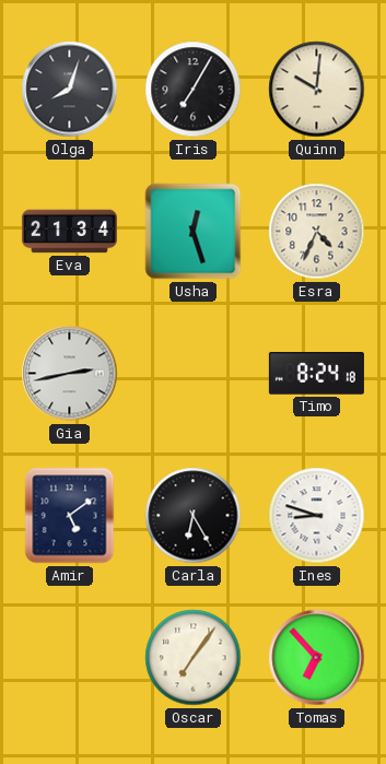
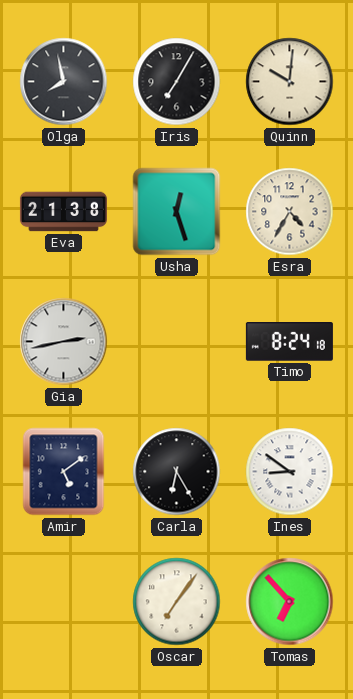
Olga: 8:03 -> 7:58
Eva: 21:34 -> 21:38
Esra: 4:34 -> 4:35
Ines: 8:48 -> 8:51
